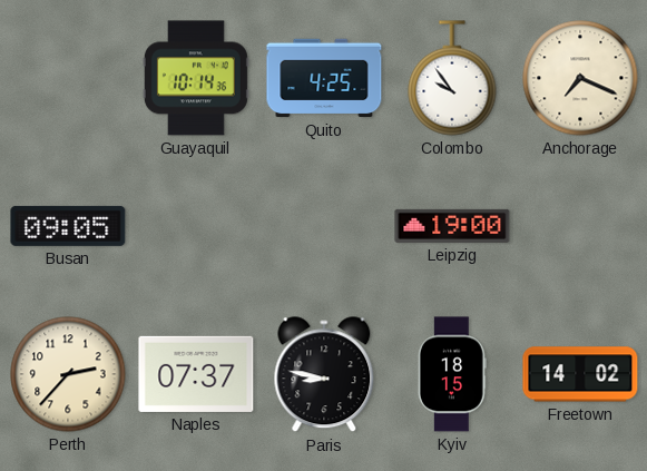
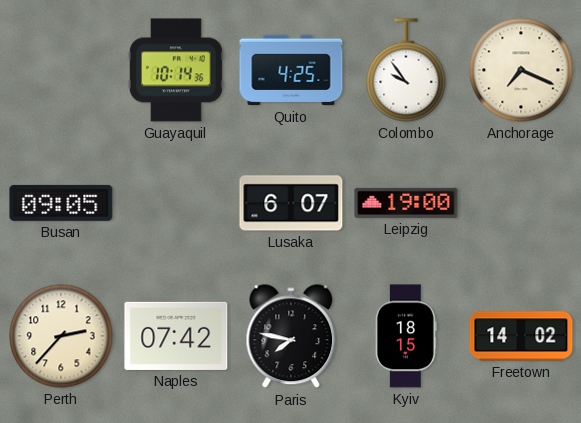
Lusaka: none -> 6:07
Naples: 07:37 -> 07:42
Paris: 8:47 -> 7:47
